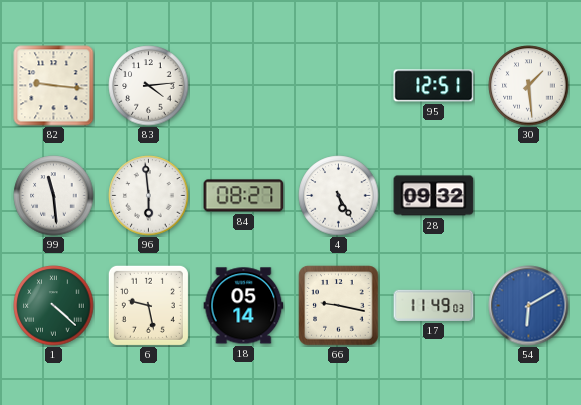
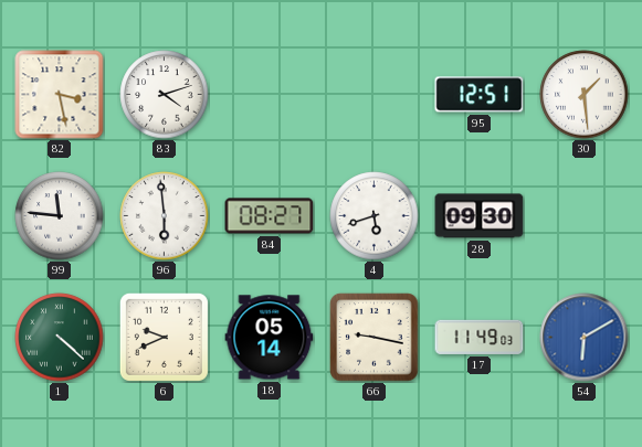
82: 9:16 -> 3:28
83: 4:14 -> 4:12
99: 11:29 -> 11:46
4: 5:25 -> 5:42
28: 09:32 -> 09:30
6: 9:28 -> 9:41
